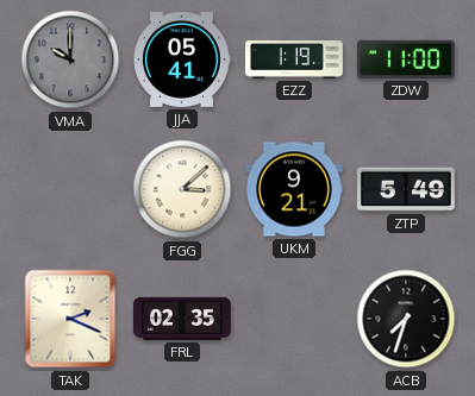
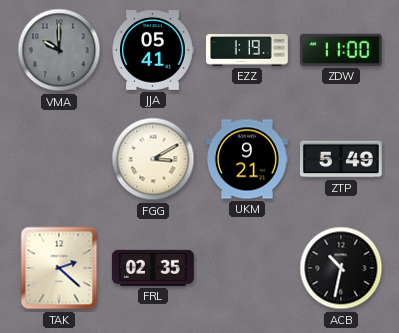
FGG: 3:08 -> 3:10
TAK: 2:19 -> 2:22
ACB: 7:33 -> 10:32
